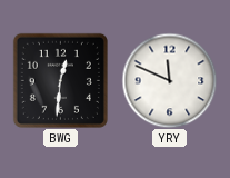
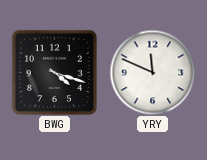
BWG: 12:31 -> 4:18
